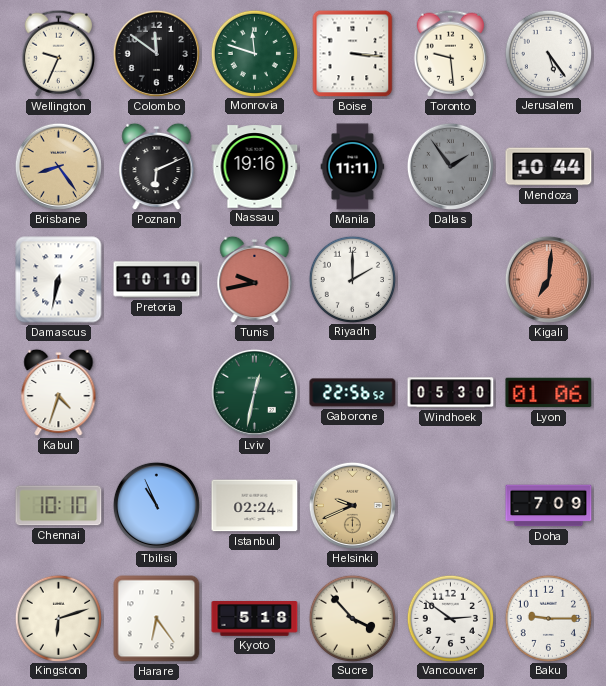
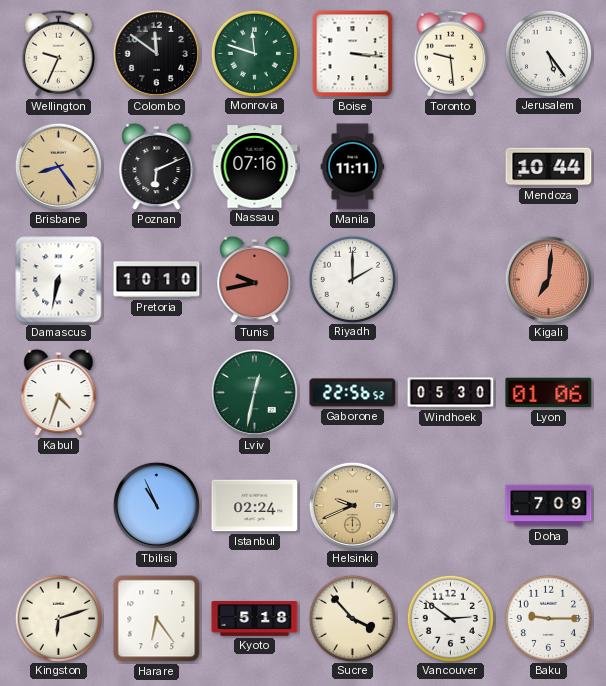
Nassau: 19:16 -> 07:16
Dallas: 1:54 -> none
Chennai: 10:10 -> none
